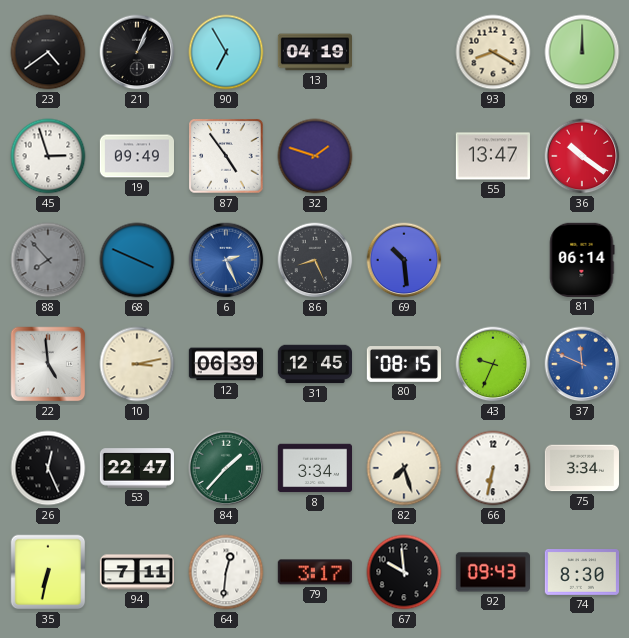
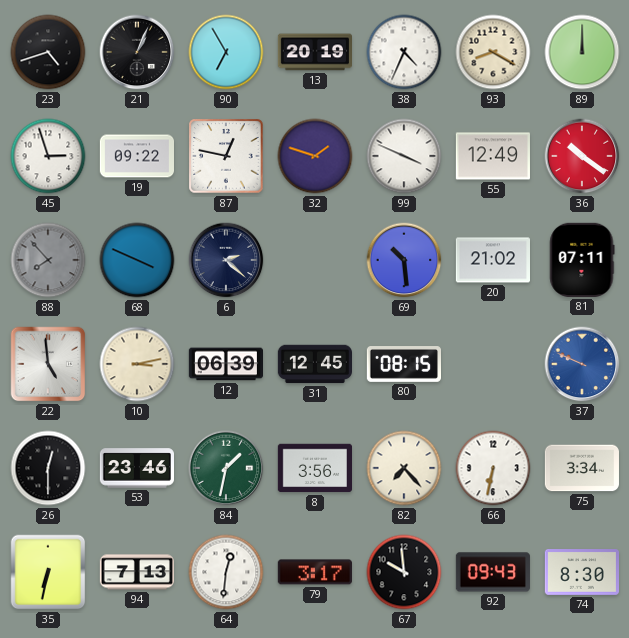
23: 4:39 -> 4:42
13: 04:19 -> 20:19
38: none -> 4:34
19: 09:49 -> 09:22
87: 4:54 -> 12:47
99: none -> 3:49
55: 13:47 -> 12:49
6: 2:26 -> 2:22
6 dial: blue -> navy
86: 8:26 -> none
20: none -> 21:02
81: 06:14 -> 07:11
43: 9:34 -> none
37: 11:49 -> 9:49
26: 12:26 -> 12:30
53: 22:47 -> 23:46
84: 1:37 -> 1:32
8: 3:34 -> 3:56
82: 7:27 -> 7:23
94: 7:11 -> 7:13
